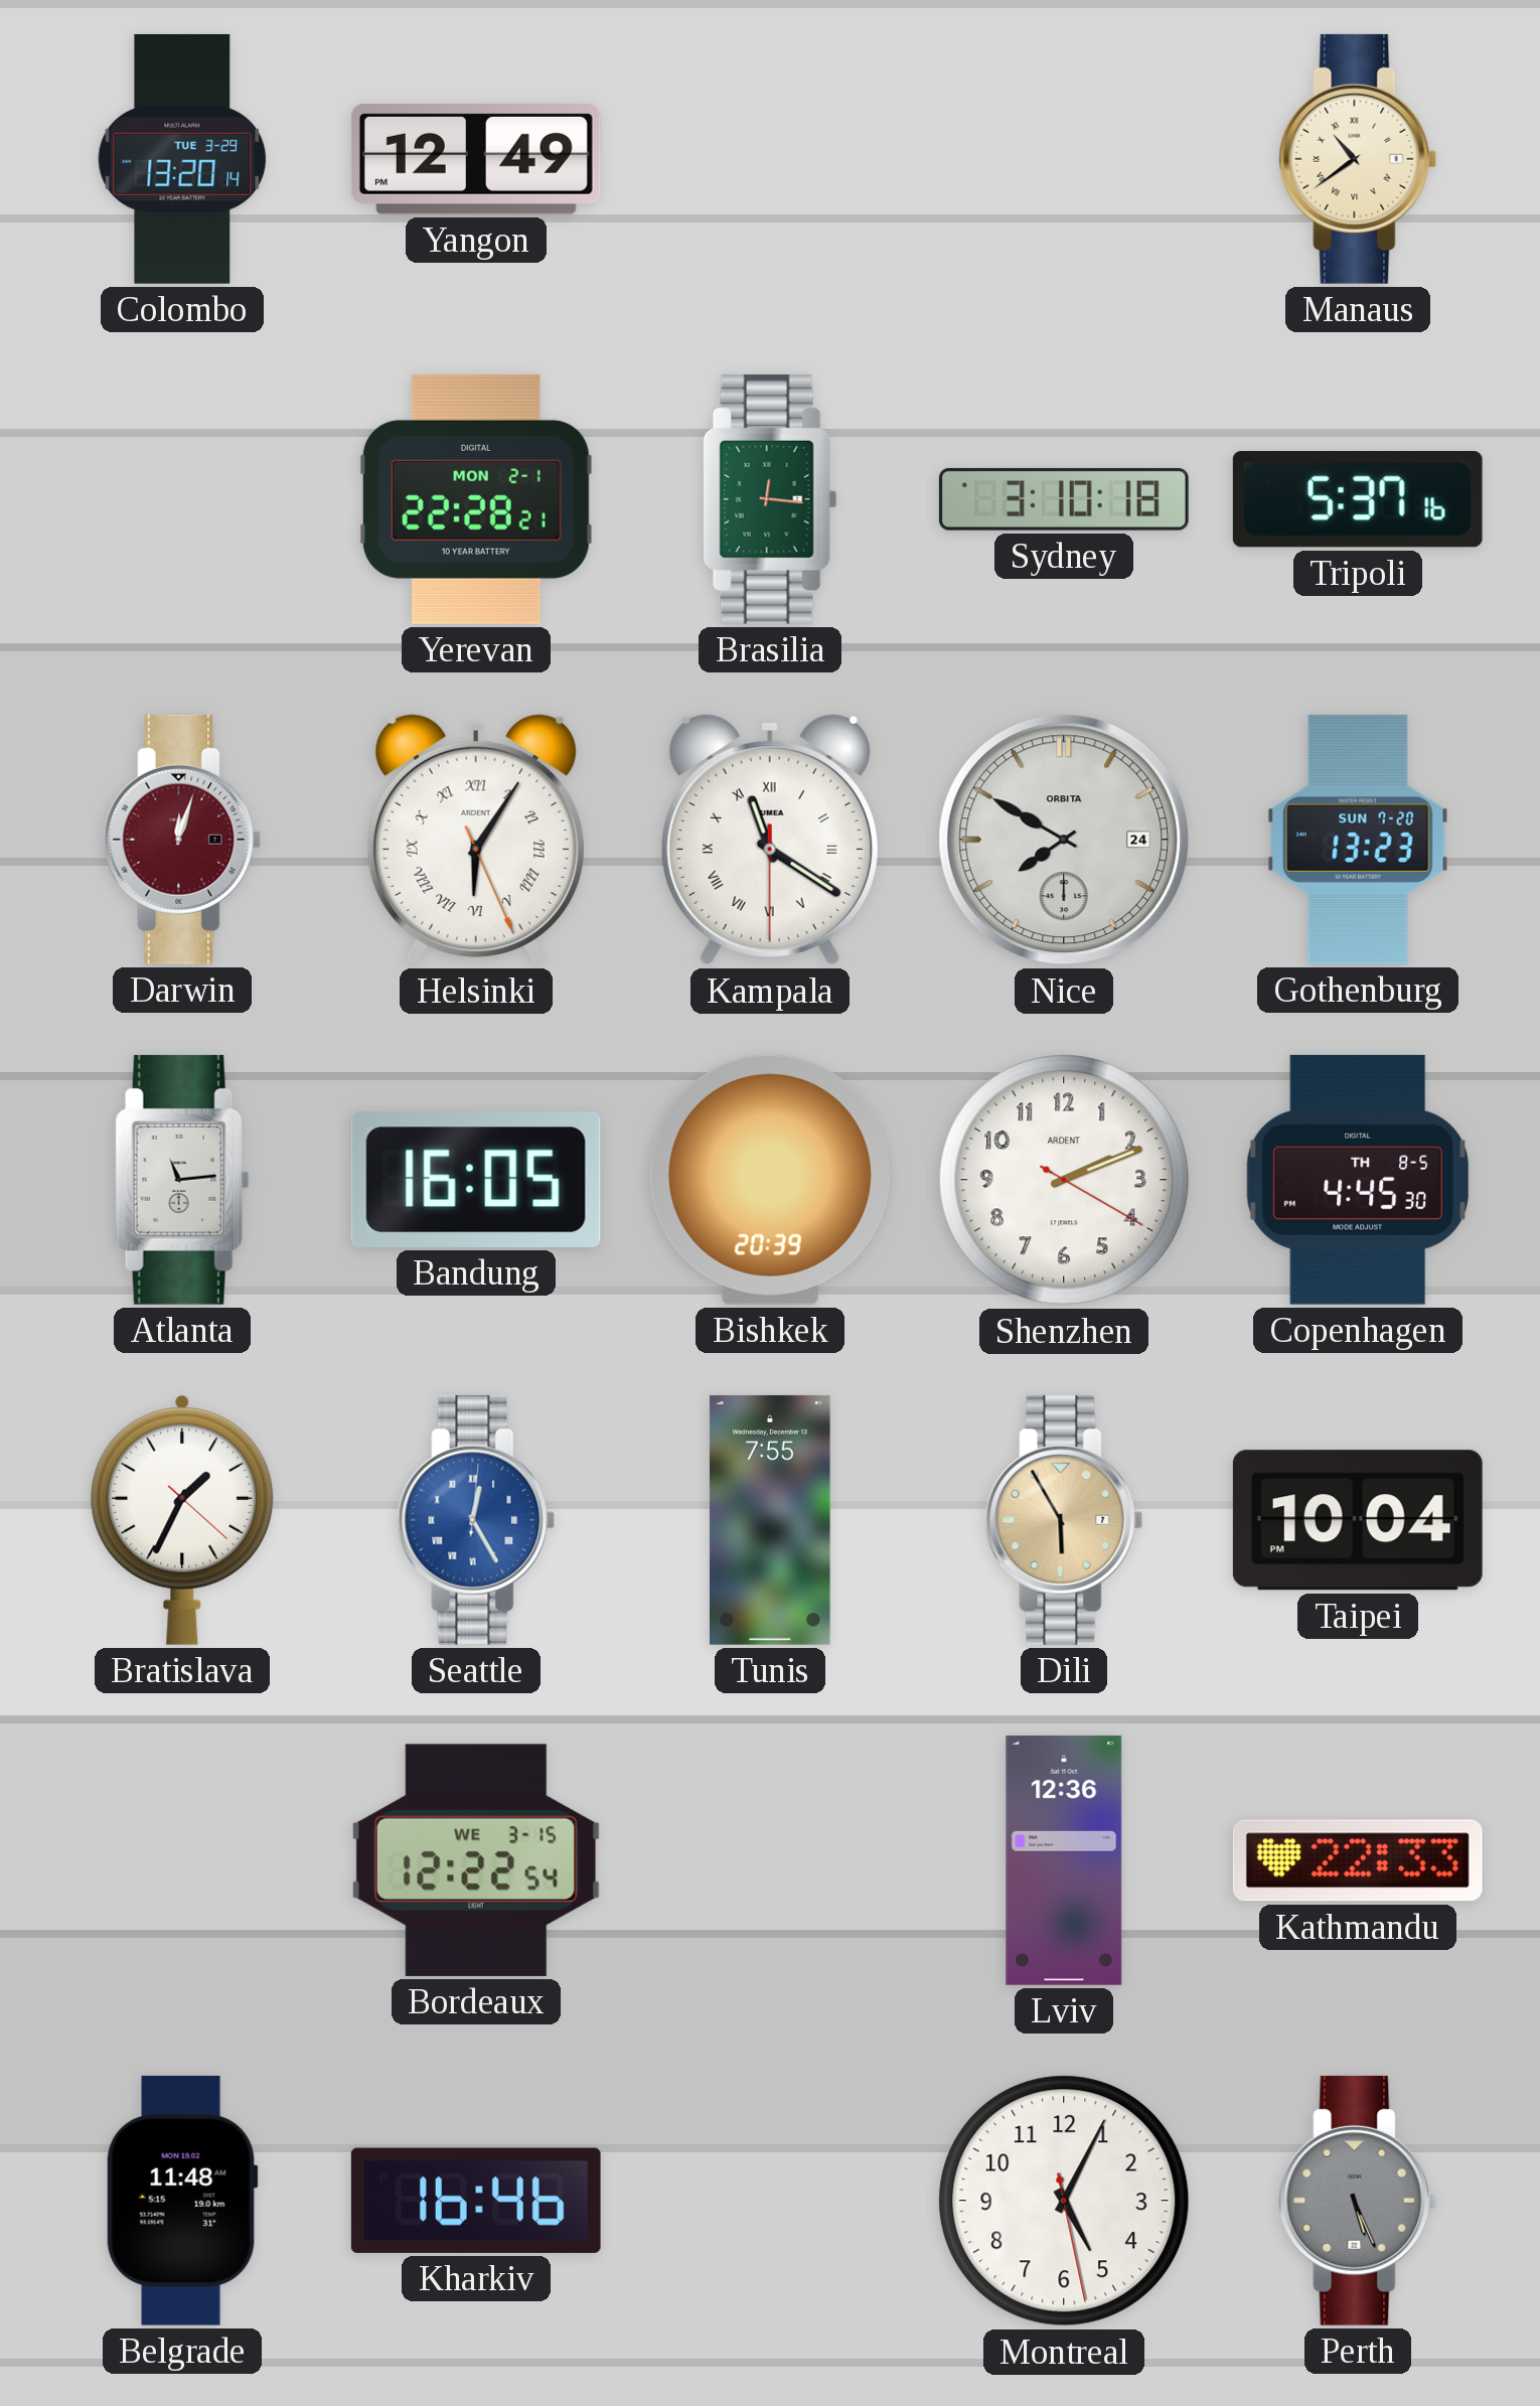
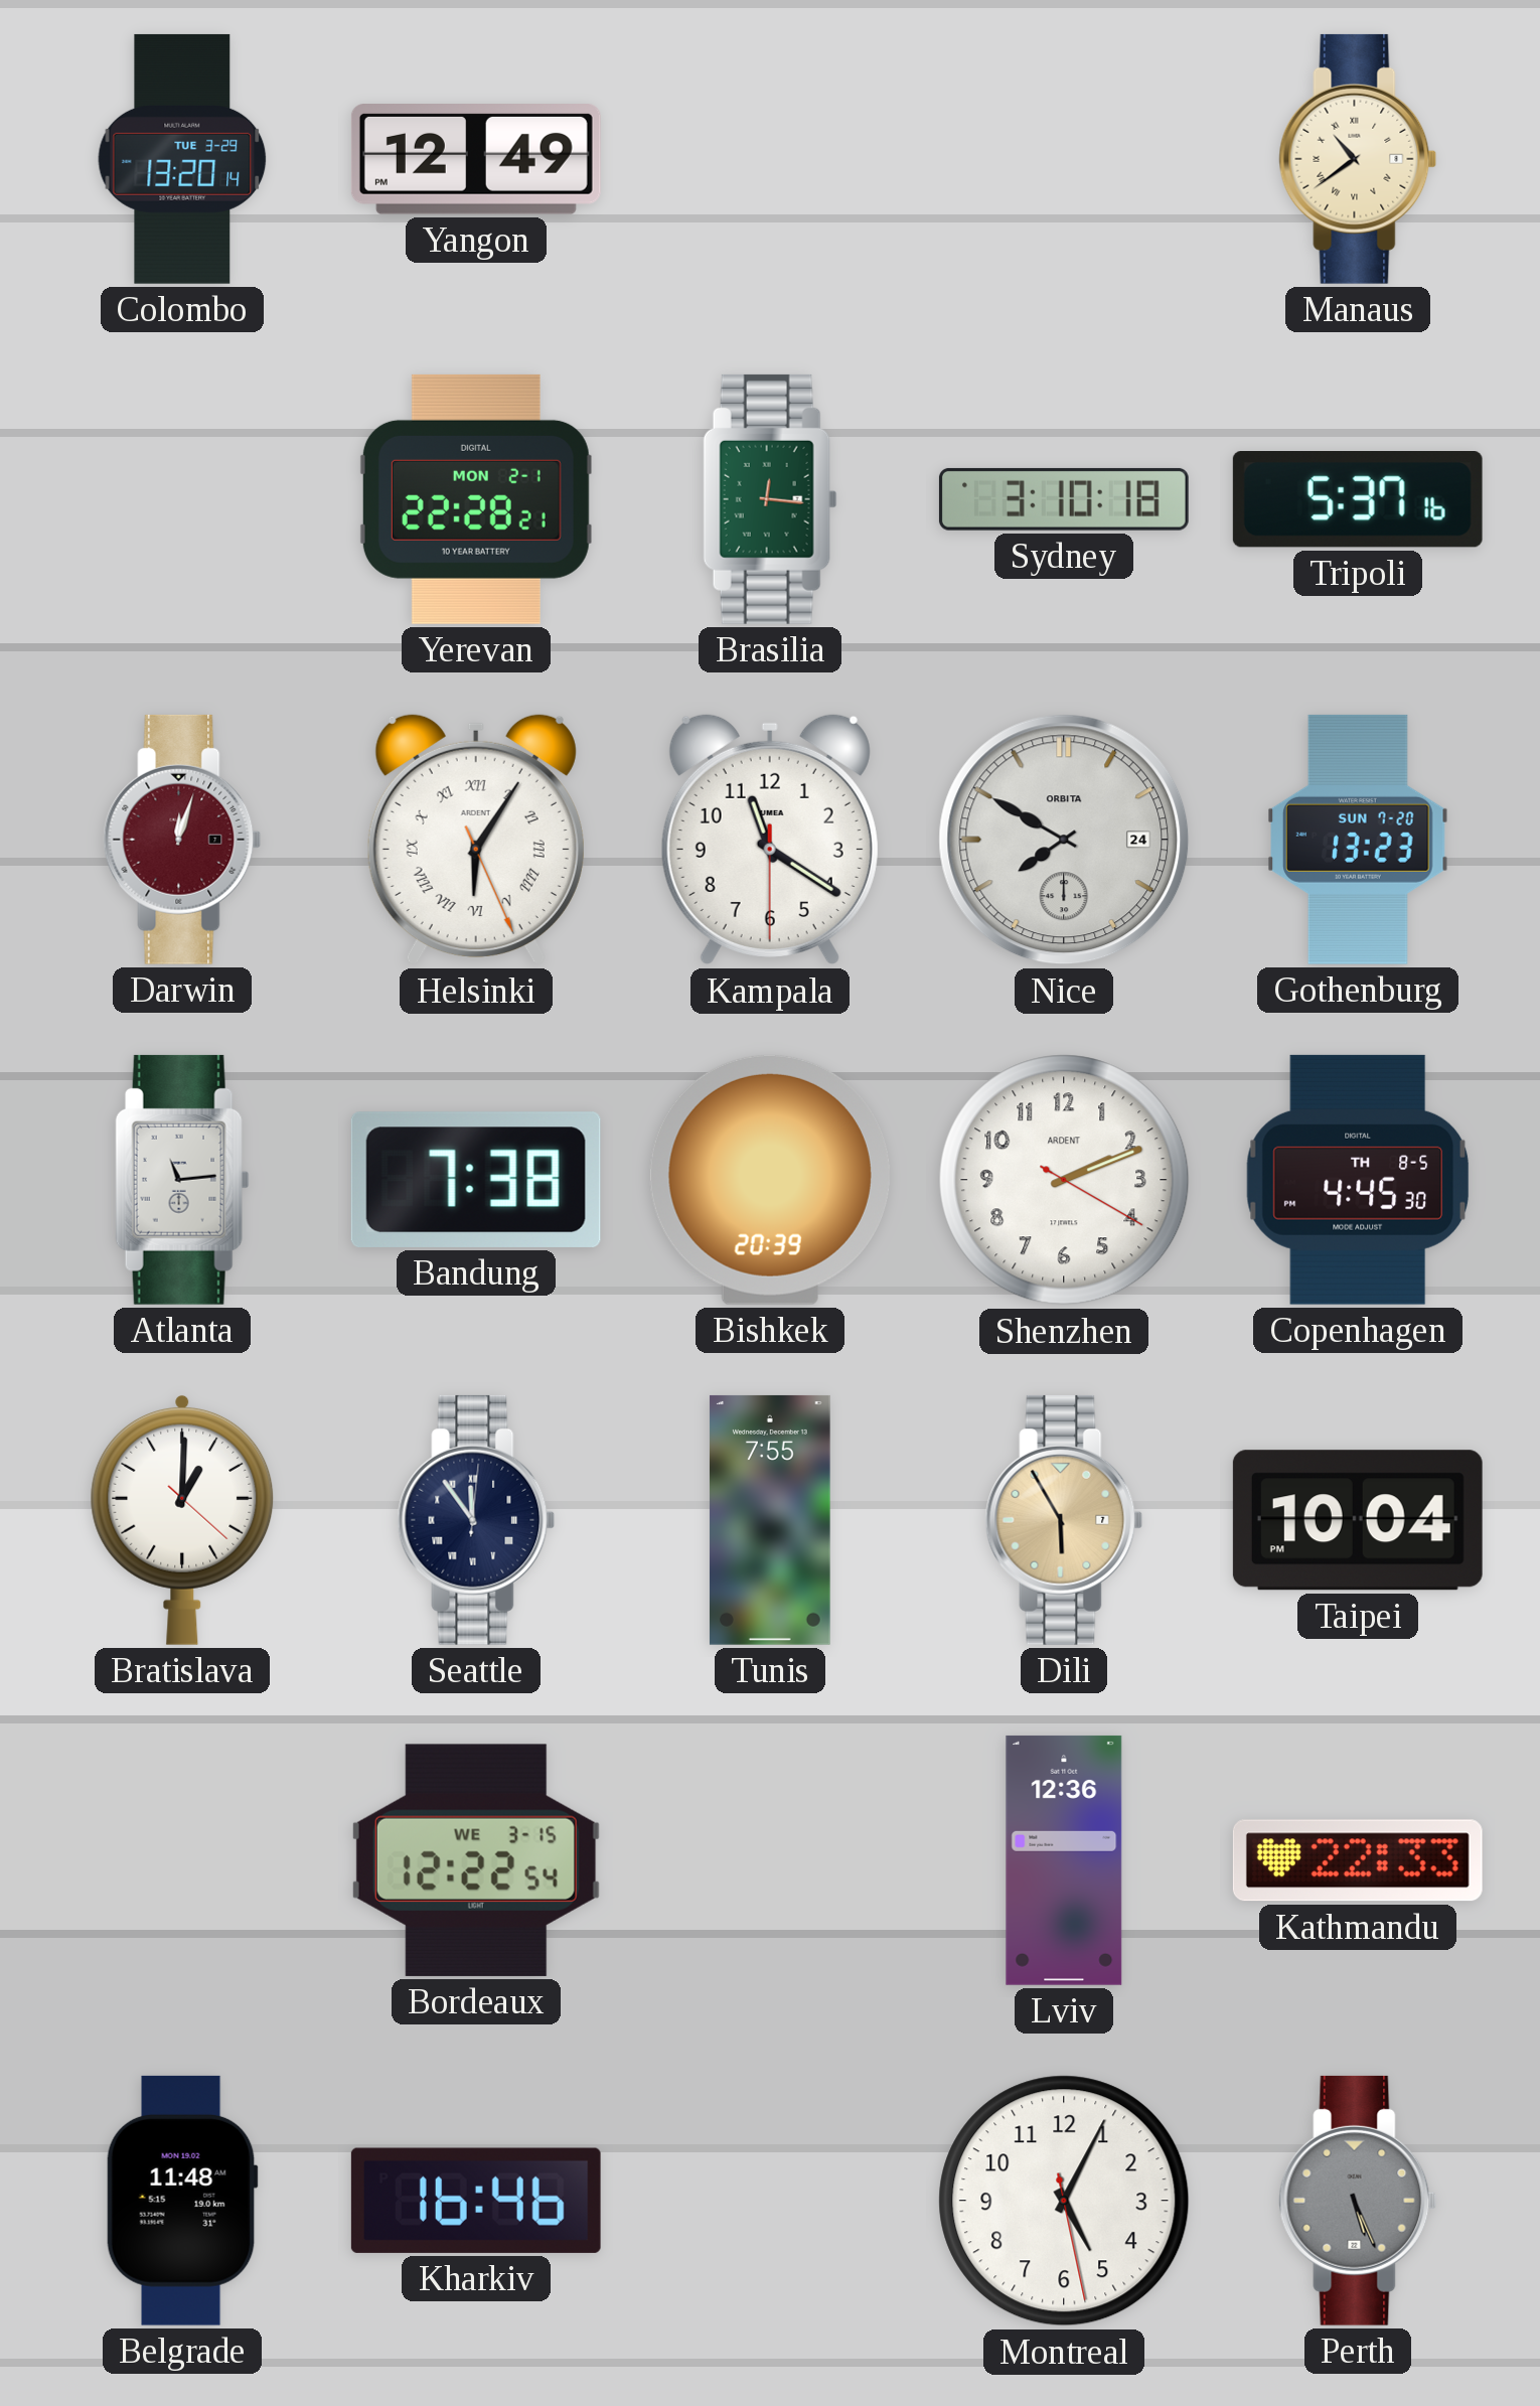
Kampala numerals: Roman -> Arabic
Bandung: 16:05 -> 7:38
Bratislava: 1:34 -> 1:00
Seattle: 12:25 -> 11:54
Seattle dial: blue -> navy
